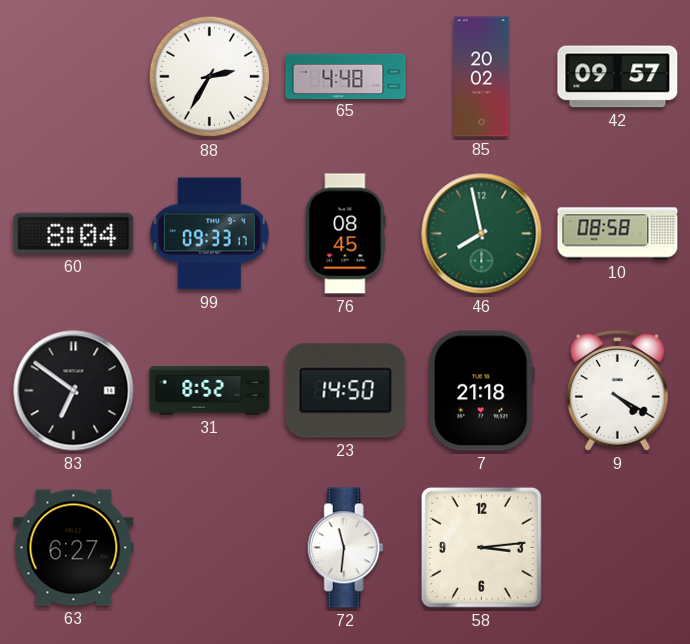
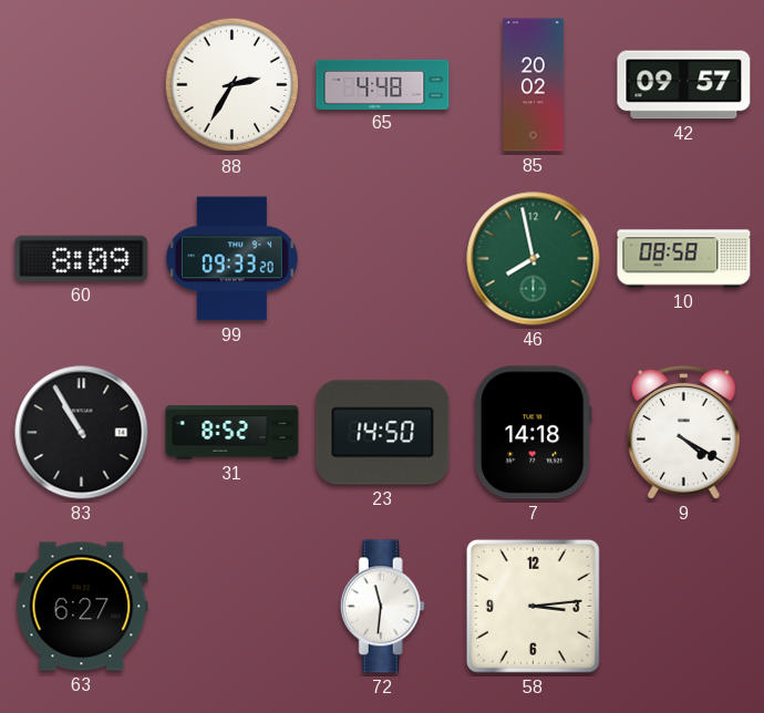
60: 8:04 -> 8:09
99: 09:33:17 -> 09:33:20
76: 08:45 -> none
83: 6:51 -> 10:55
7: 21:18 -> 14:18
